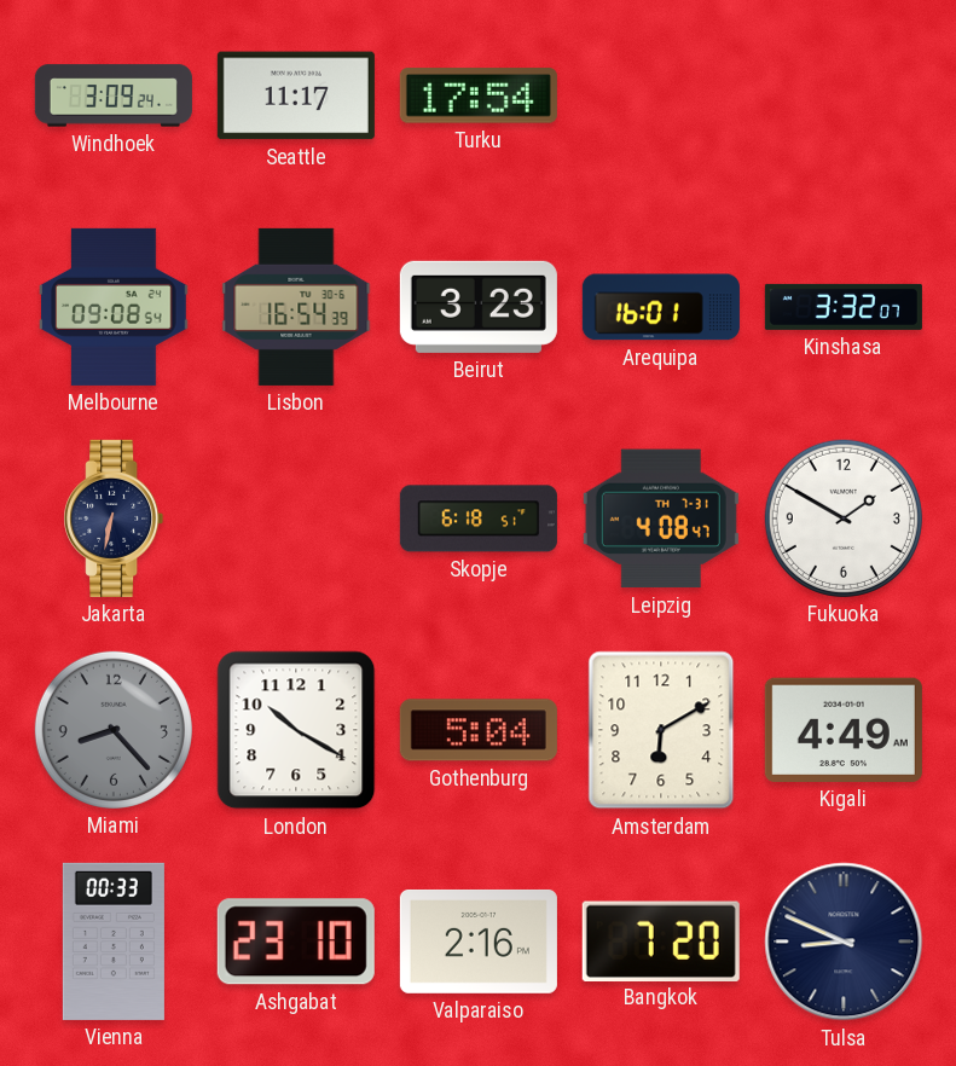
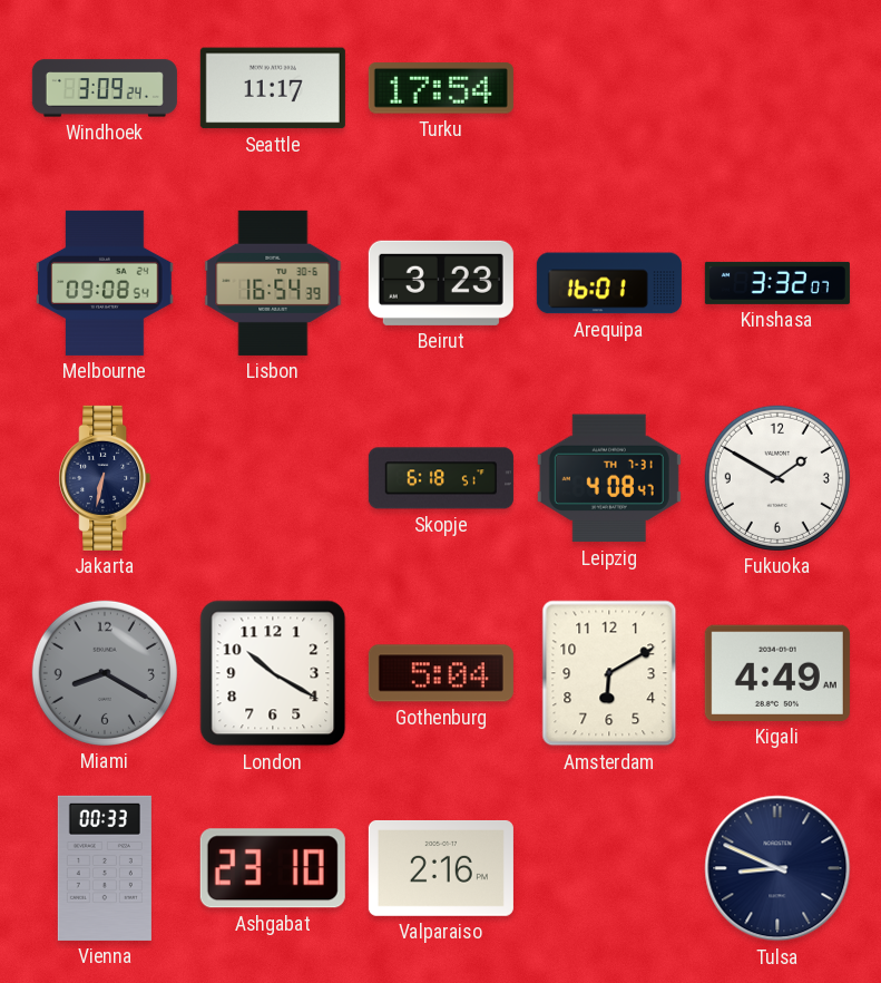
Miami: 8:23 -> 8:20
Bangkok: 7:20 -> none
